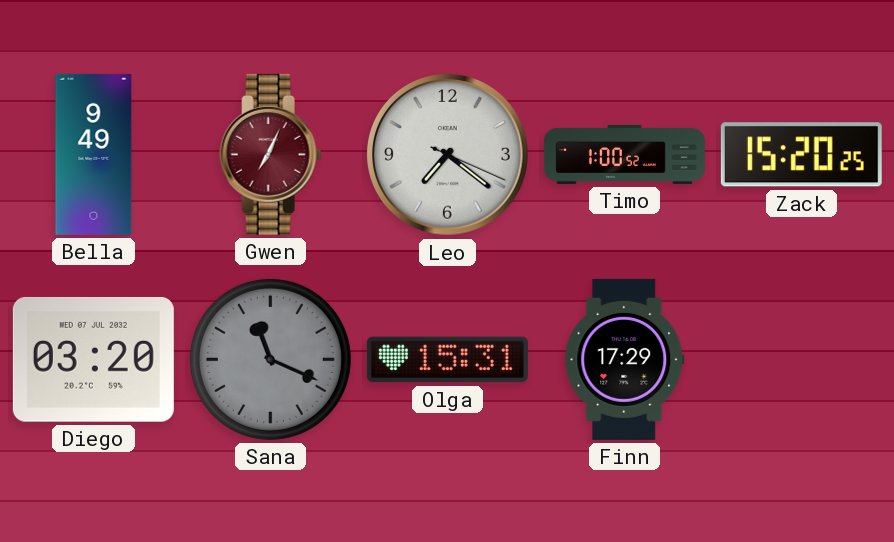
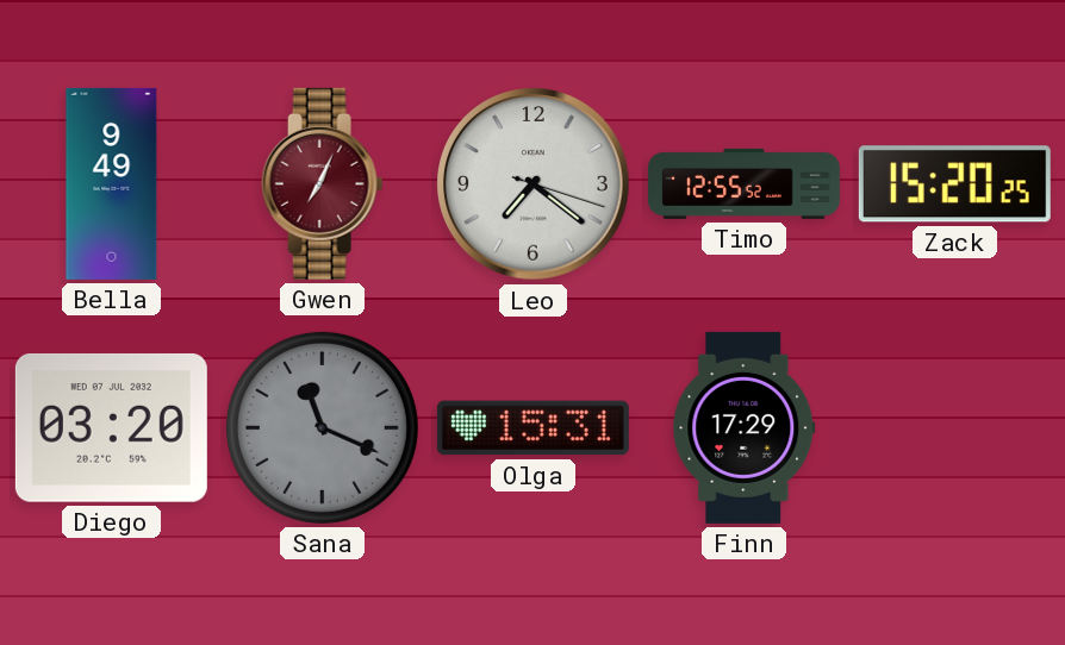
Leo: 7:21:19 -> 7:21:18
Timo: 1:00 -> 12:55
